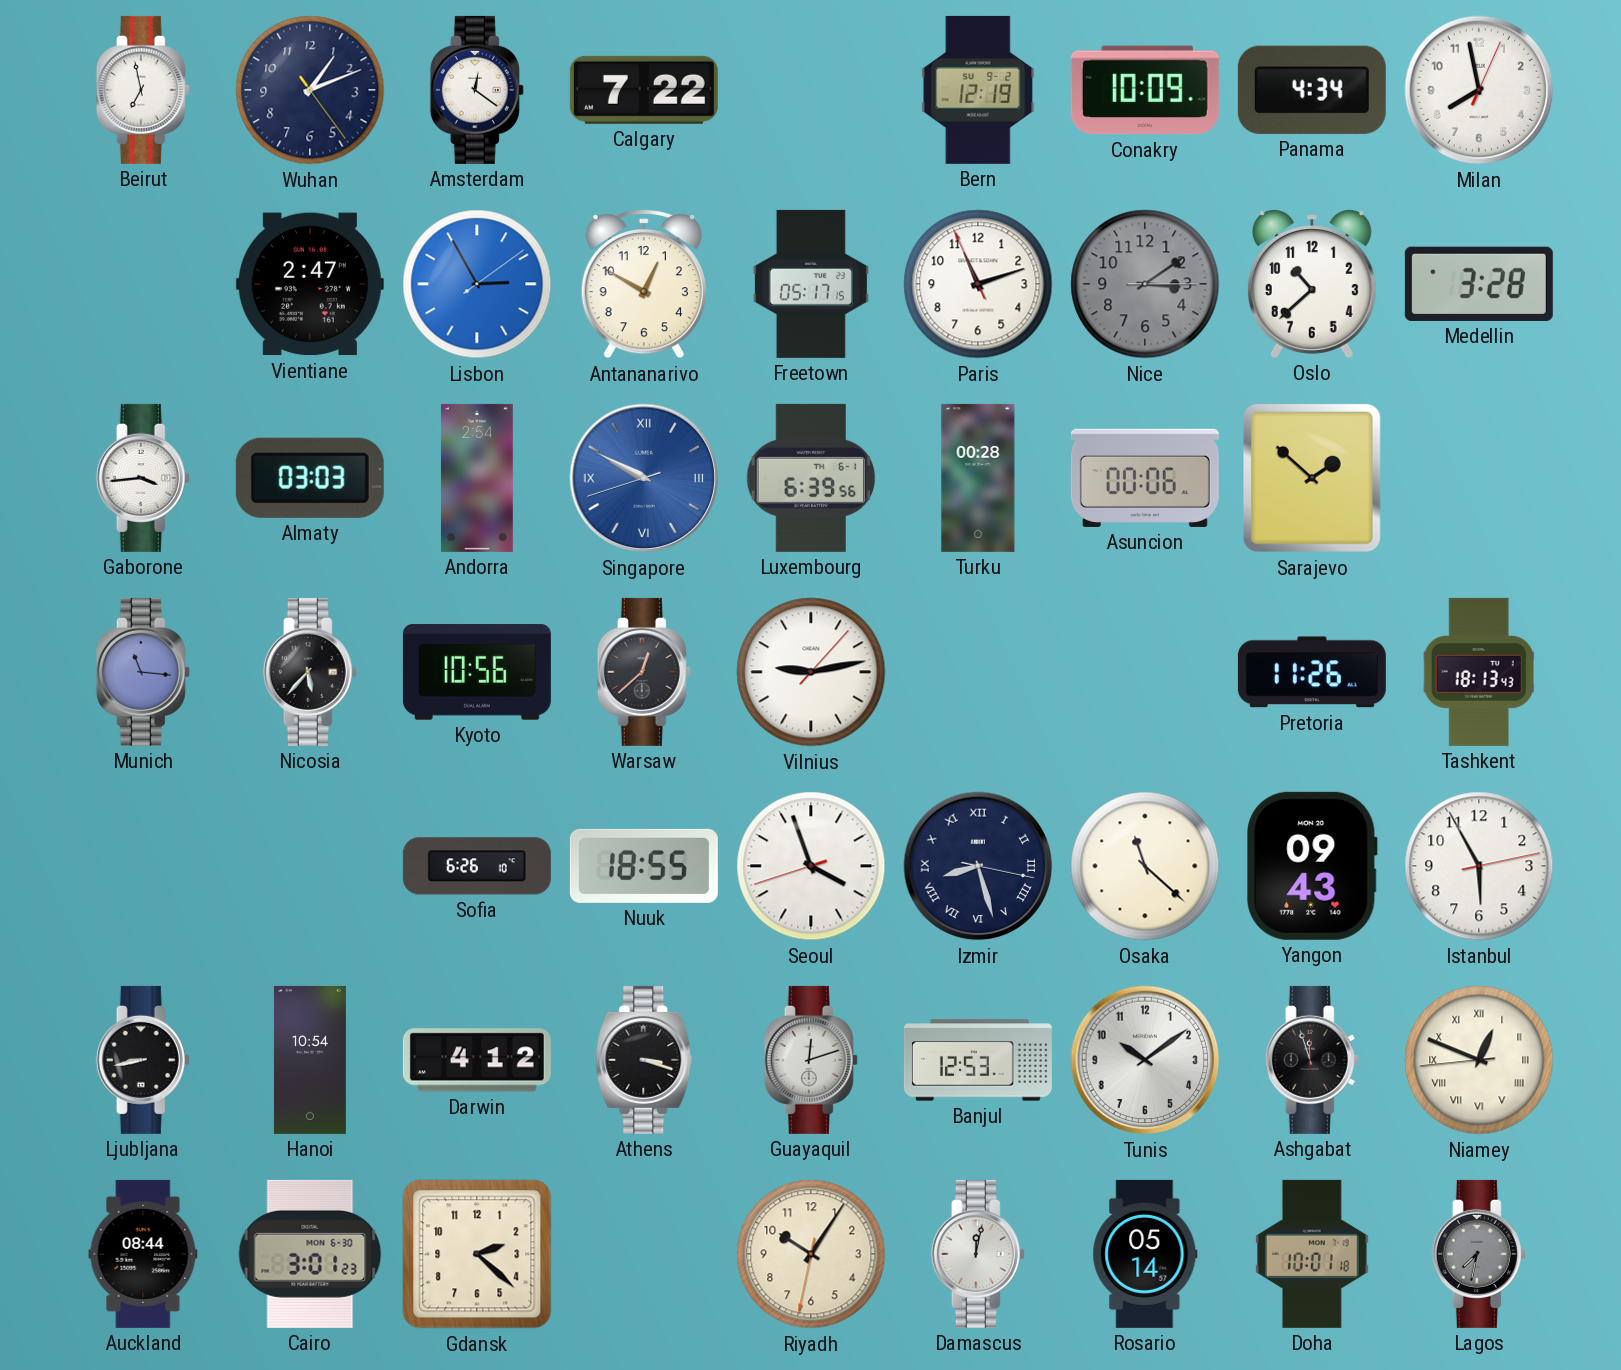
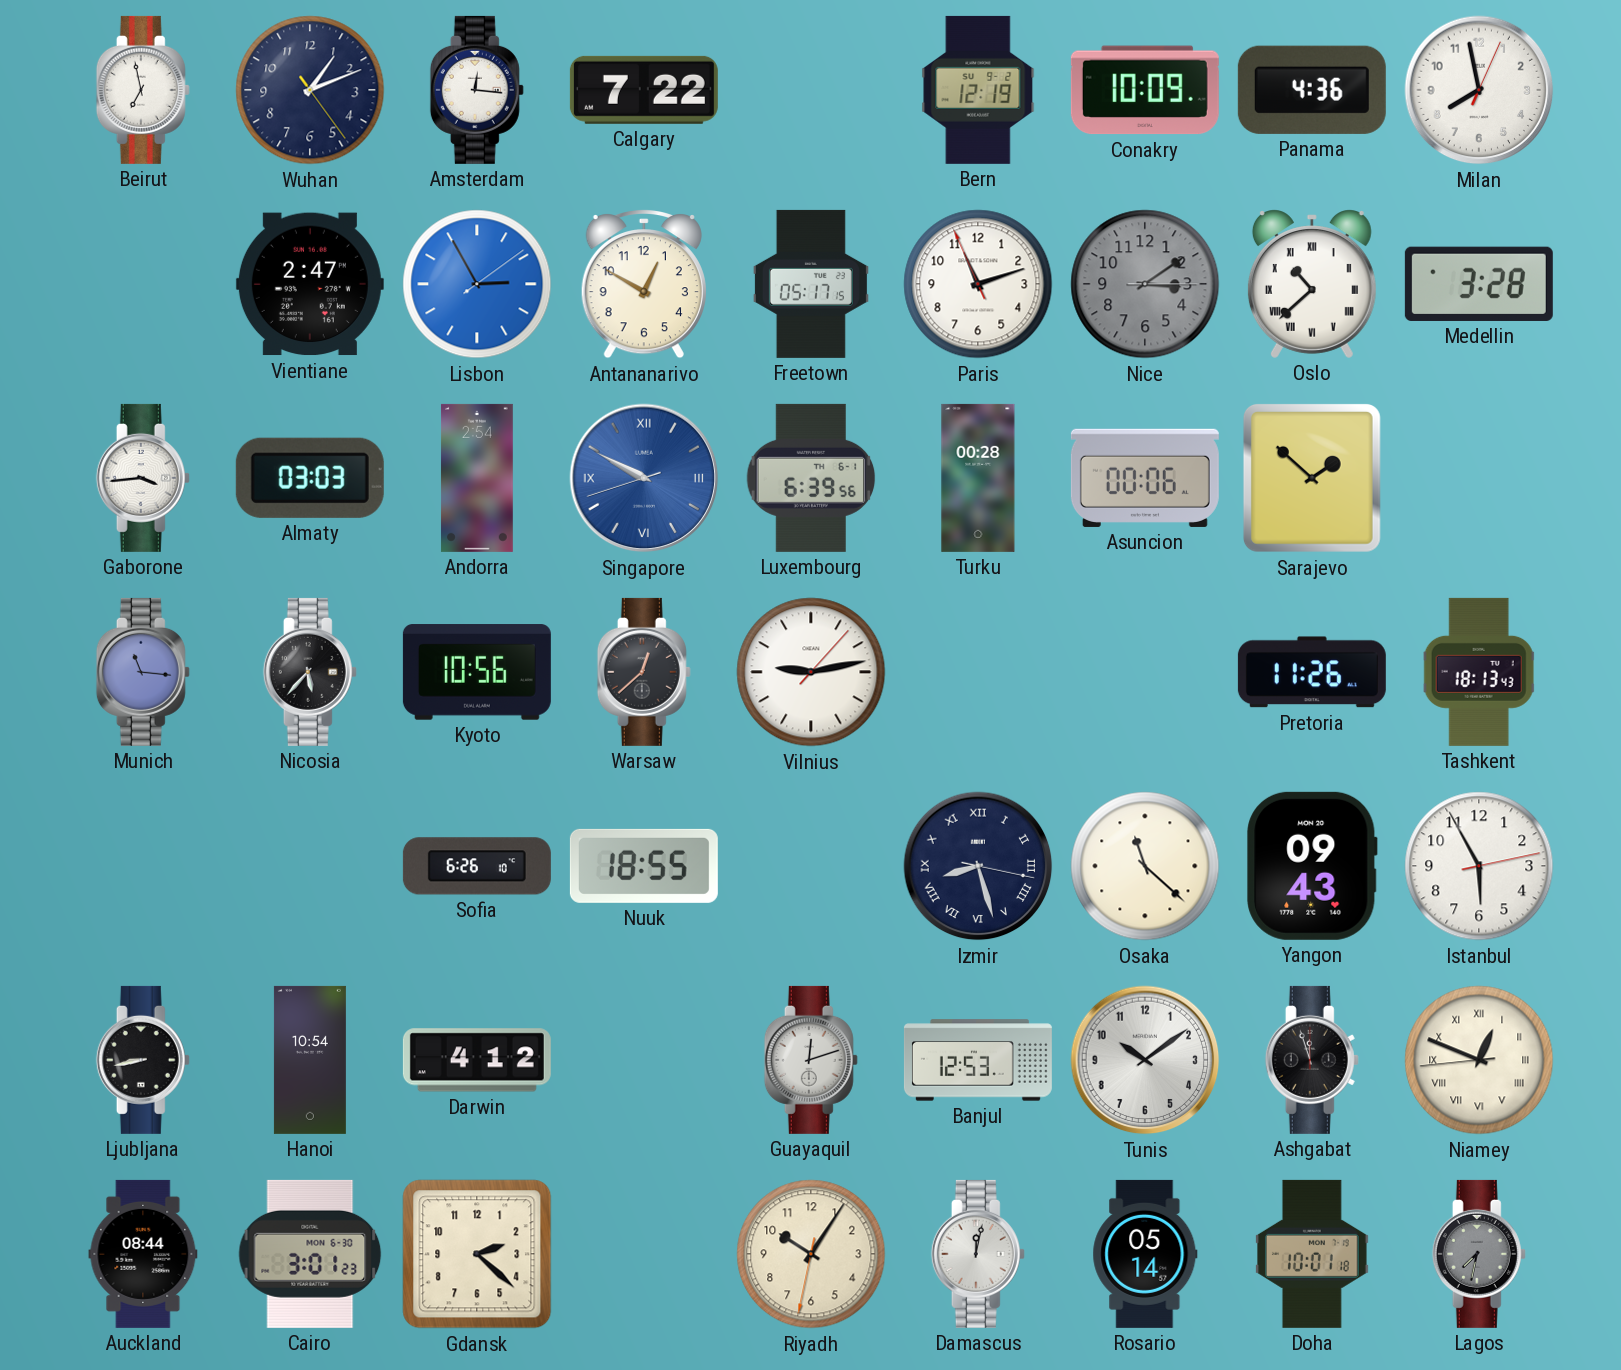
Amsterdam: 12:21 -> 12:16
Panama: 4:34 -> 4:36
Oslo numerals: Arabic -> Roman
Seoul: 3:56 -> none
Athens: 3:18 -> none
